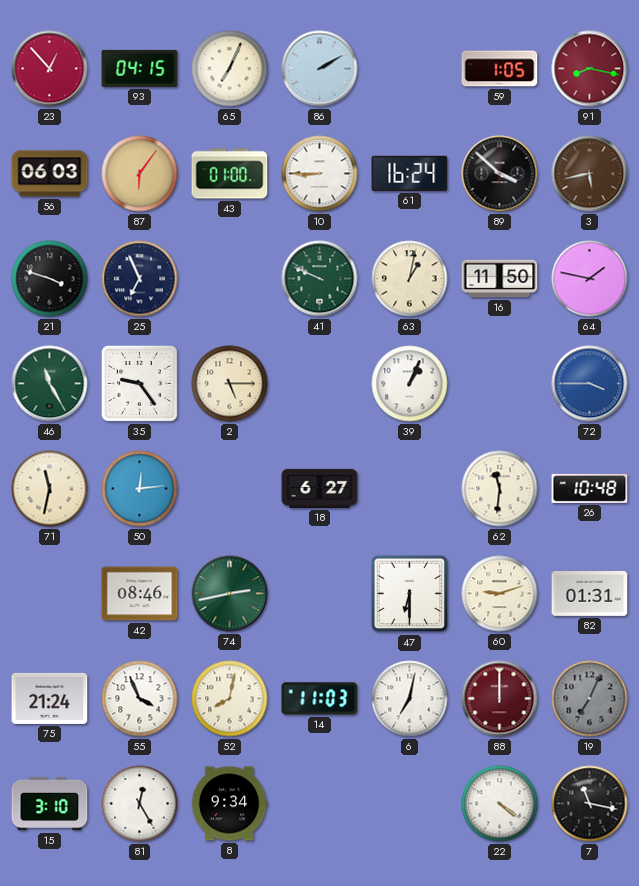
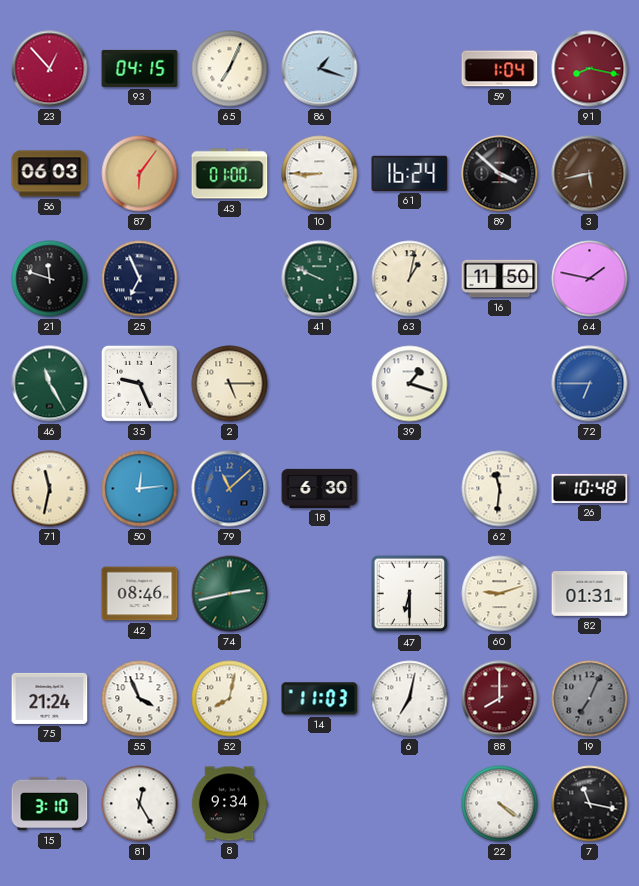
86: 2:10 -> 1:18
59: 1:05 -> 1:04
21: 3:48 -> 11:48
35: 9:24 -> 9:26
39: 1:04 -> 1:18
72: 3:45 -> 6:45
79: none -> 11:08
18: 6:27 -> 6:30
88: 12:00 -> 8:00
